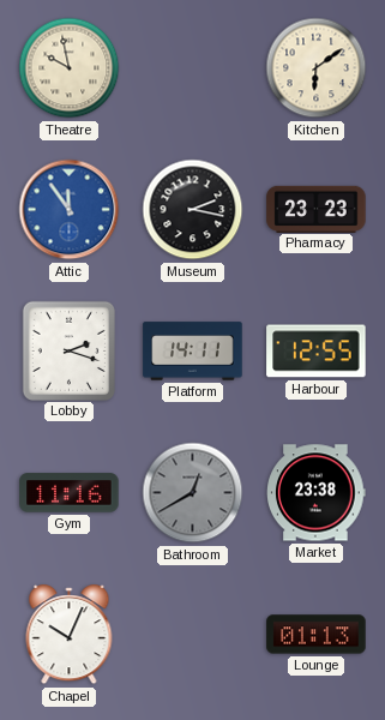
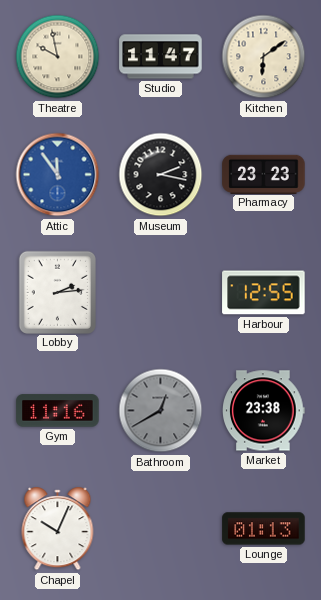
Studio: none -> 11:47
Lobby: 2:18 -> 2:14
Platform: 14:11 -> none
